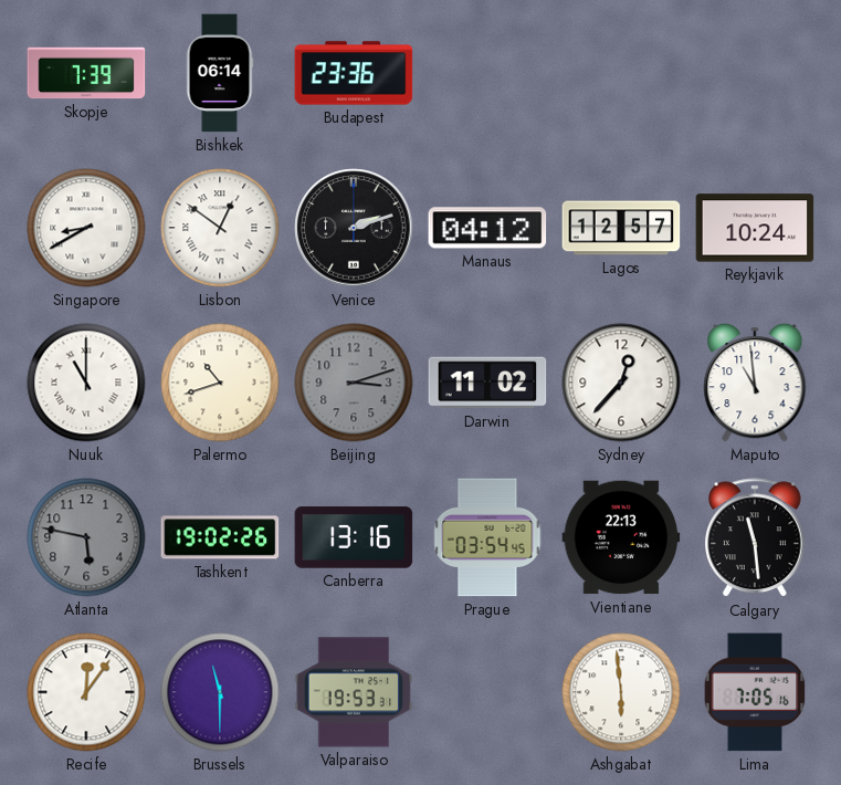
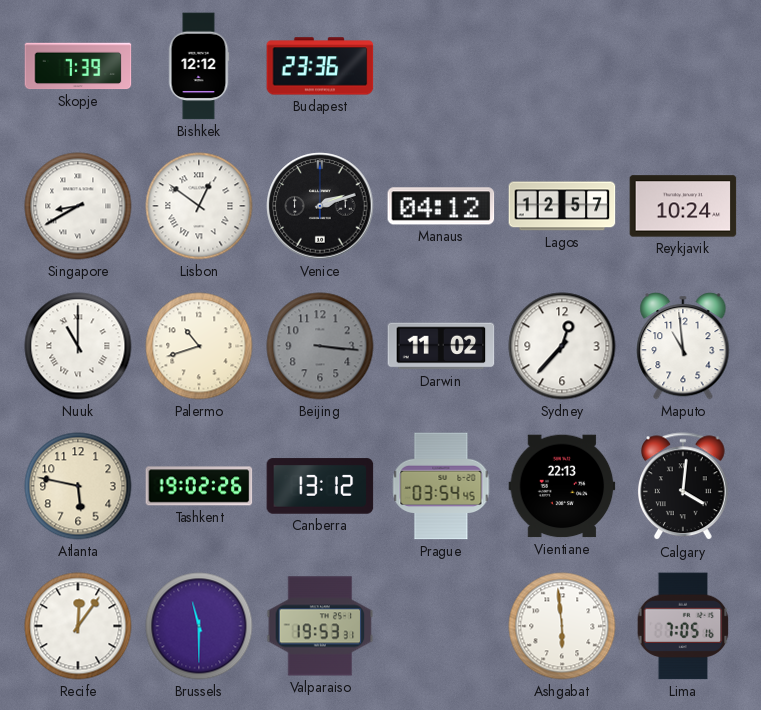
Bishkek: 06:14 -> 12:12
Beijing: 3:12 -> 3:16
Atlanta dial: grey -> cream
Canberra: 13:16 -> 13:12
Calgary: 11:29 -> 4:01
